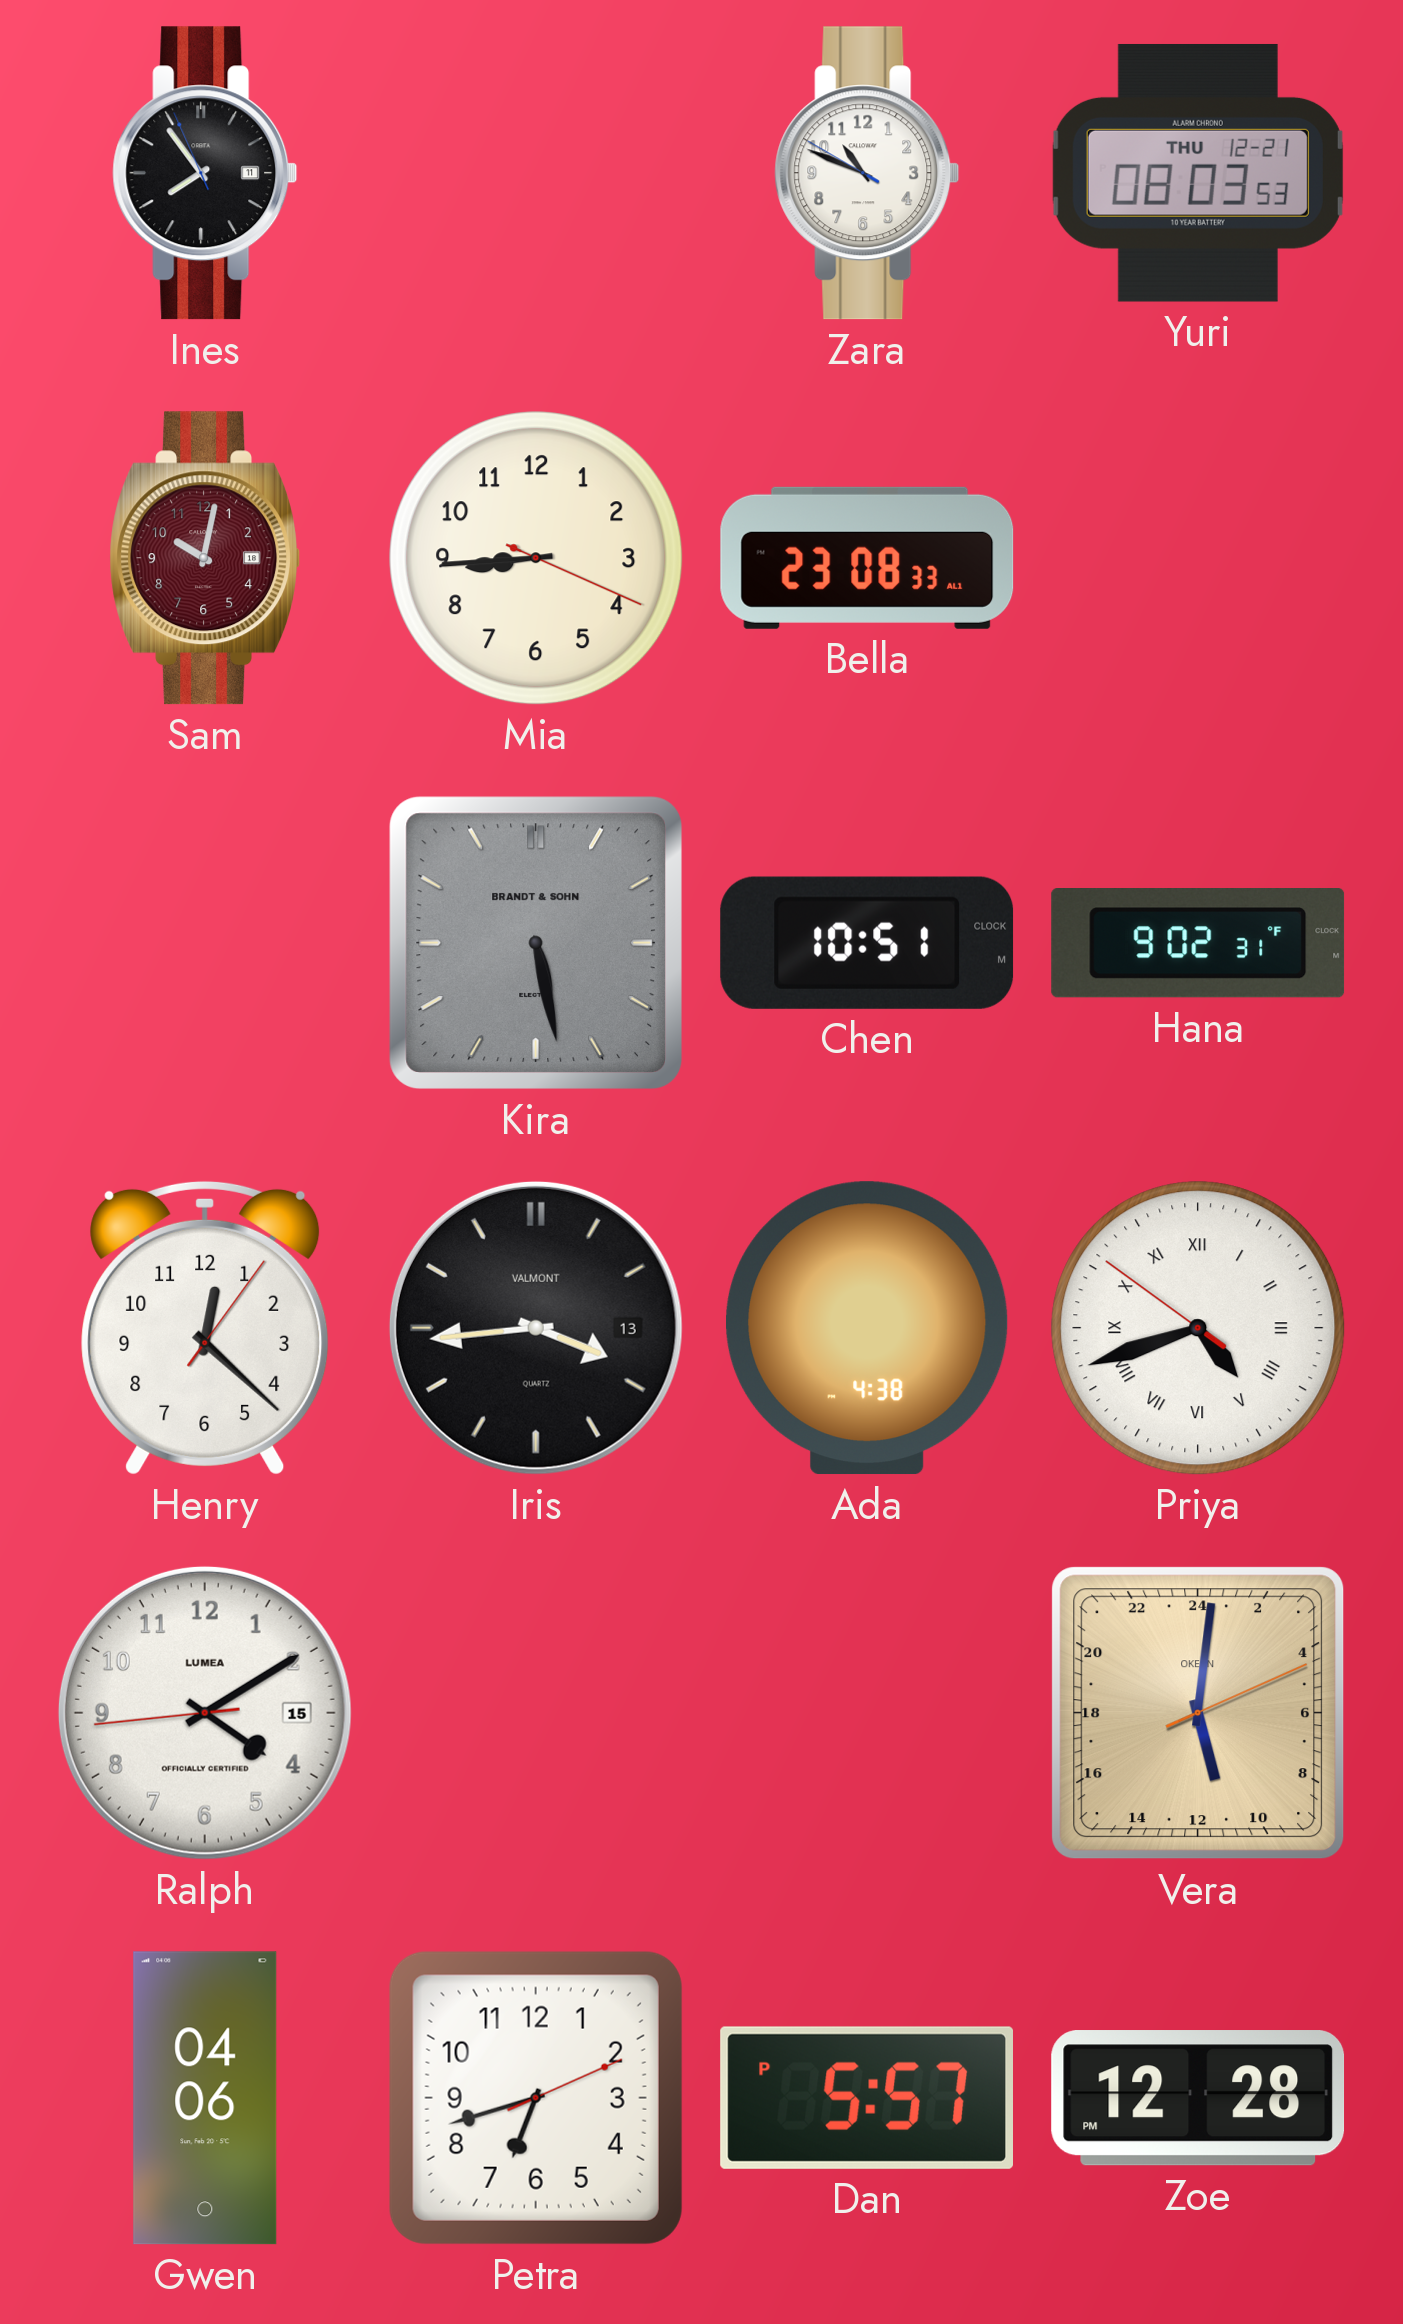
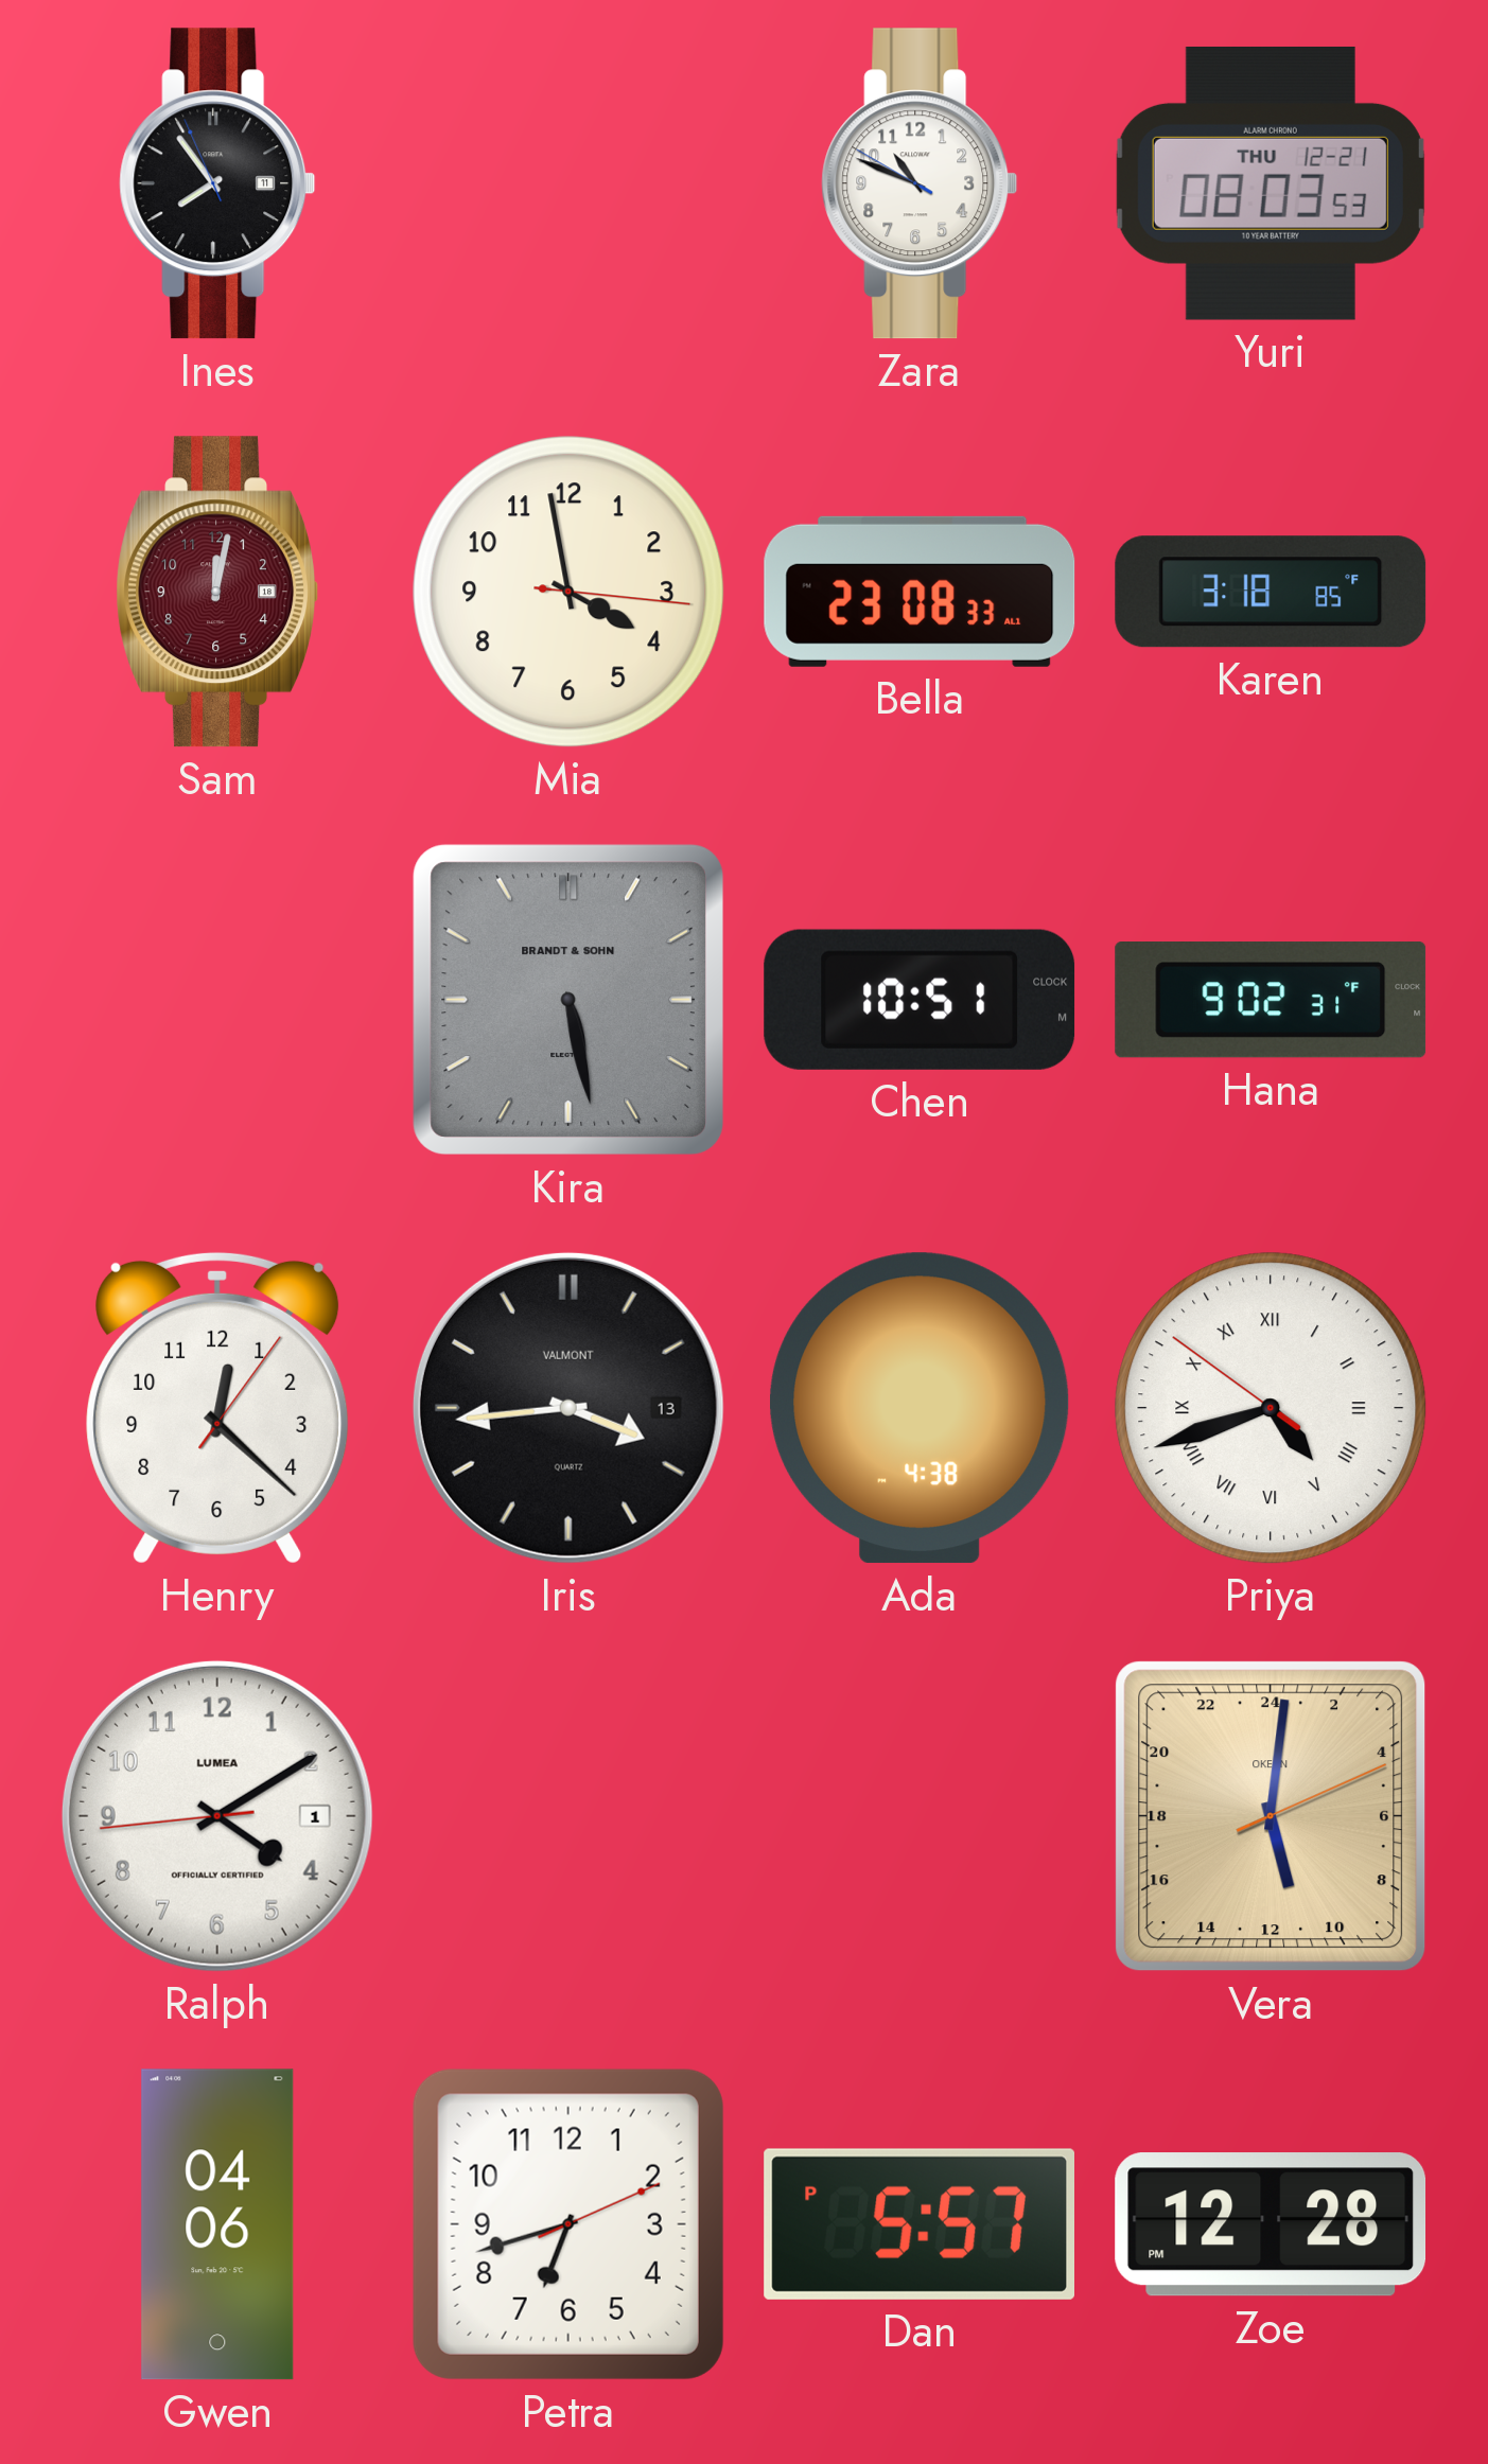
Sam: 10:02 -> 12:02
Mia: 8:44 -> 3:58
Karen: none -> 3:18
Ralph date: 15 -> 1
